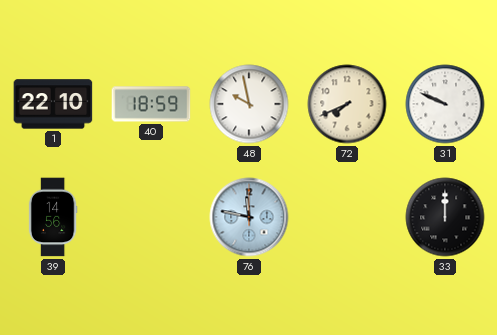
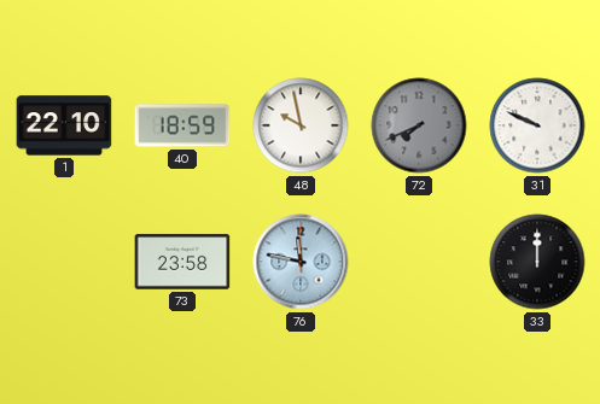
72 dial: cream -> grey
39: 14:56 -> none
73: none -> 23:58
